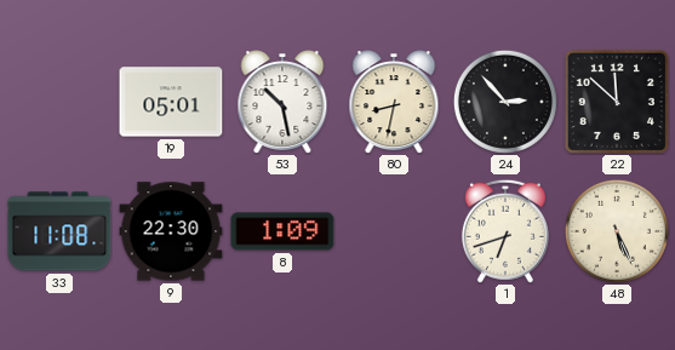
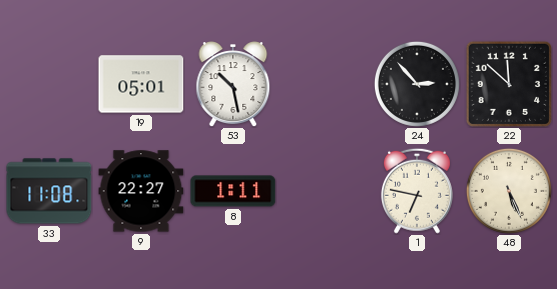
80: 8:32 -> none
9: 22:30 -> 22:27
8: 1:09 -> 1:11
1: 6:42 -> 6:47
